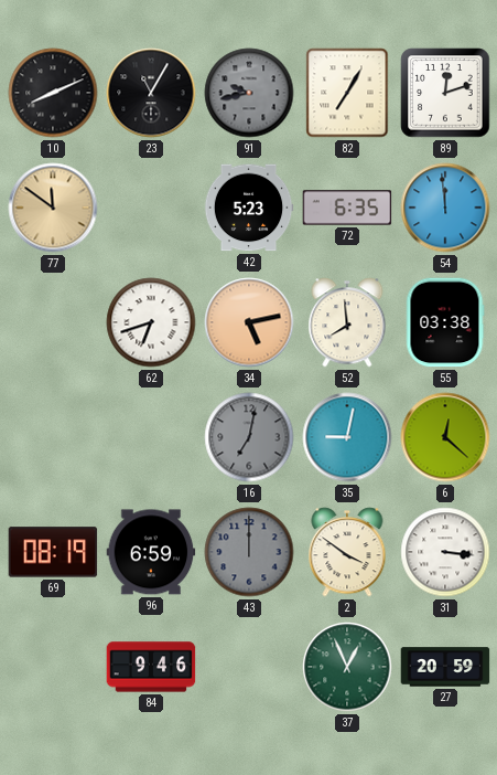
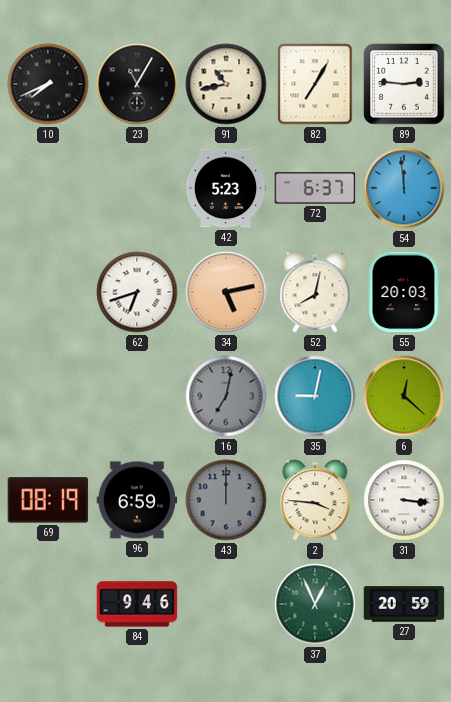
10: 8:11 -> 7:41
91: 9:43 -> 10:43
91 dial: grey -> cream
89: 12:12 -> 2:46
77: 11:51 -> none
72: 6:35 -> 6:37
52: 7:59 -> 8:02
55: 03:38 -> 20:03
2: 3:51 -> 3:46
